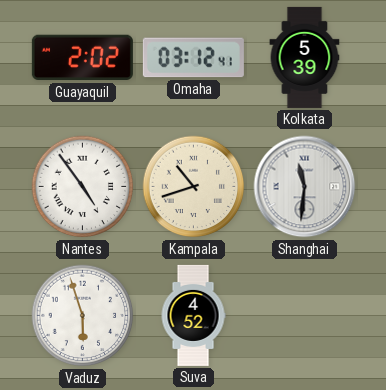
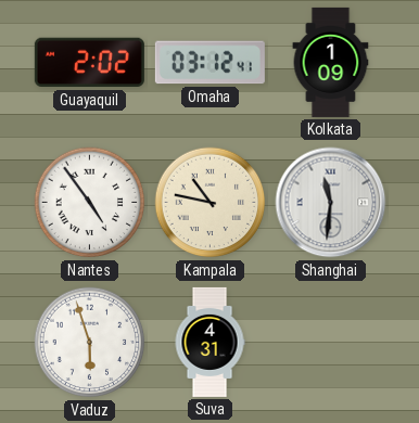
Kolkata: 5:39 -> 1:09
Kampala: 10:42 -> 10:47
Suva: 4:52 -> 4:31
